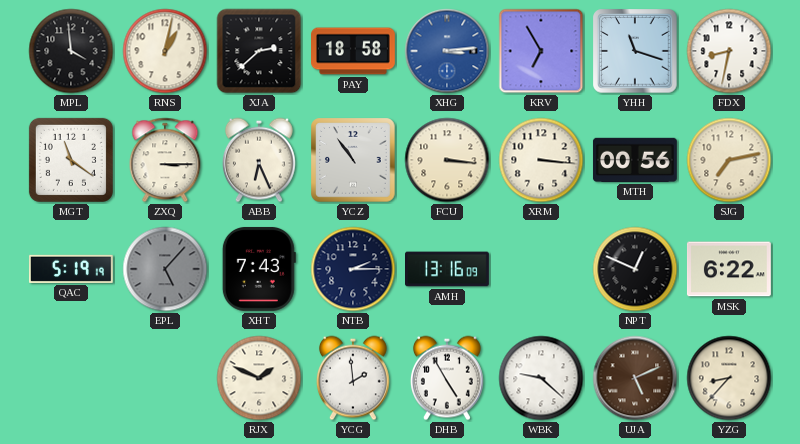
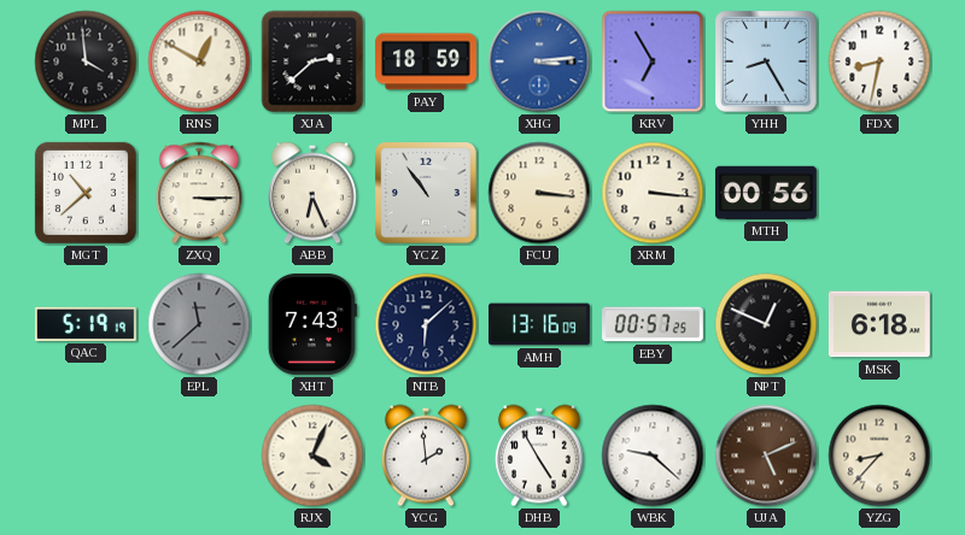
RNS: 1:02 -> 12:50
PAY: 18:58 -> 18:59
YHH: 11:18 -> 8:25
MGT: 11:21 -> 10:38
SJG: 7:13 -> none
EPL: 5:07 -> 11:38
NTB: 2:15 -> 6:08
EBY: none -> 00:57
MSK: 6:22 -> 6:18
RJX: 1:49 -> 4:04
